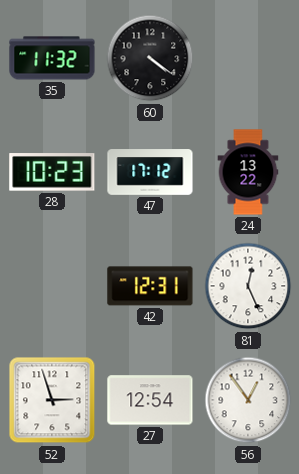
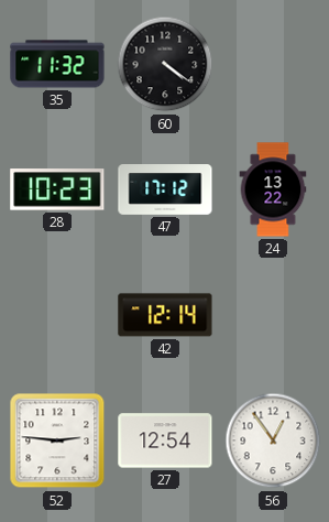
42: 12:31 -> 12:14
81: 12:26 -> none
52: 2:57 -> 2:46
